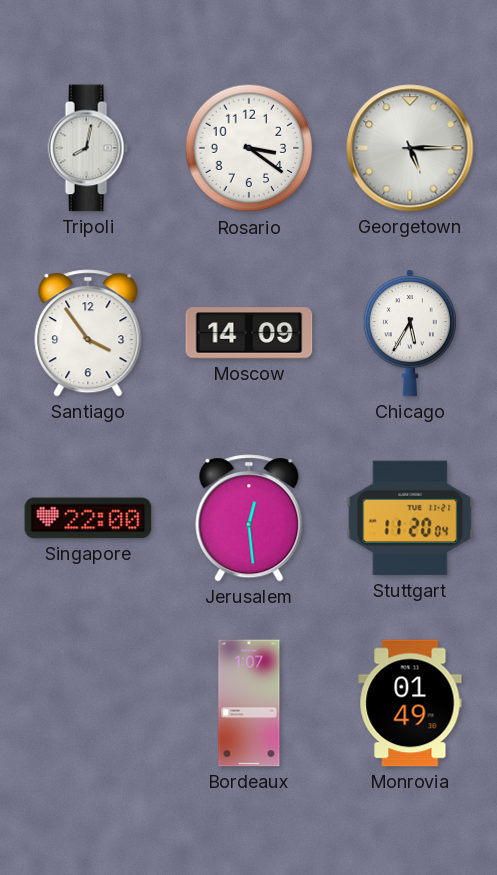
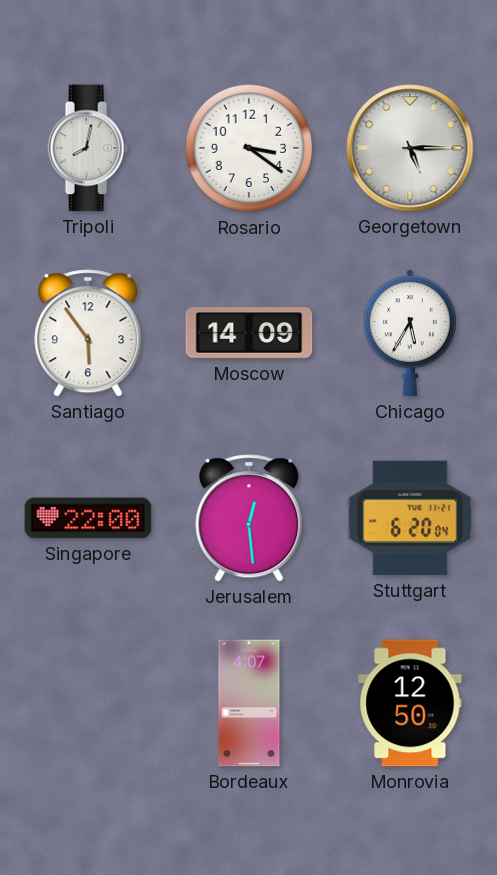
Santiago: 3:54 -> 5:54
Stuttgart: 11:20 -> 6:20
Bordeaux: 1:07 -> 4:07
Monrovia: 01:49 -> 12:50
